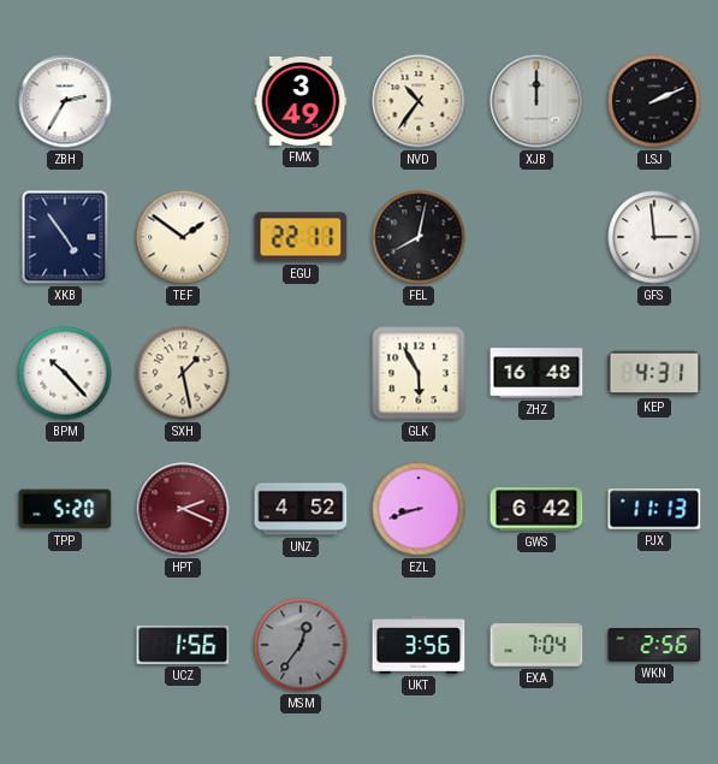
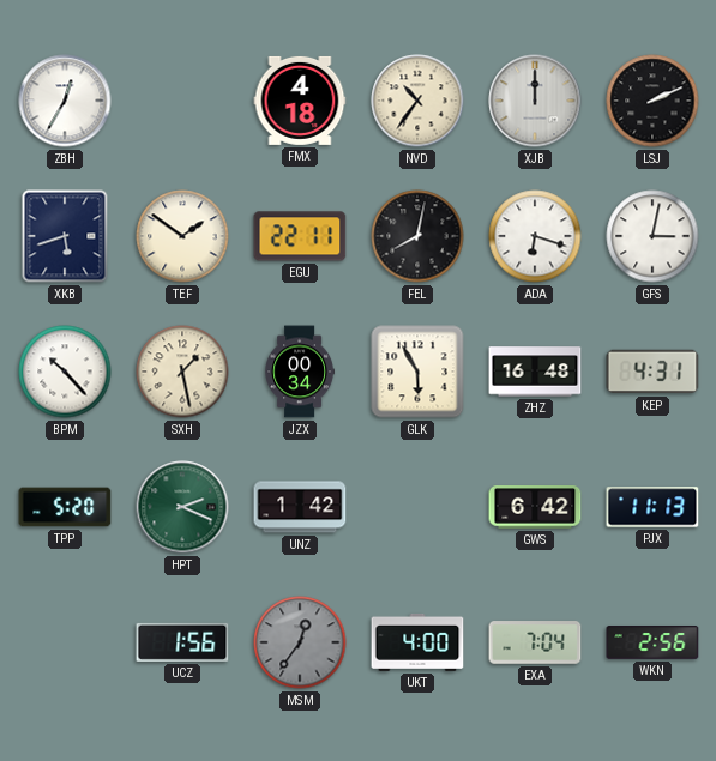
ZBH: 2:35 -> 12:35
FMX: 3:49 -> 4:18
XKB: 4:54 -> 5:42
ADA: none -> 6:18
GFS: 2:59 -> 3:02
JZX: none -> 00:34
HPT dial: burgundy -> green
UNZ: 4:52 -> 1:42
EZL: 8:42 -> none
UKT: 3:56 -> 4:00
